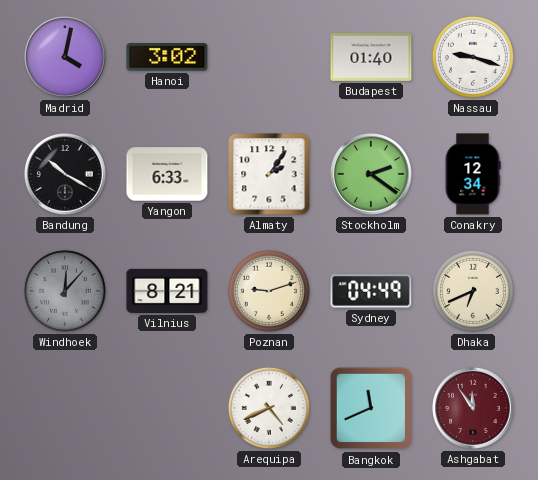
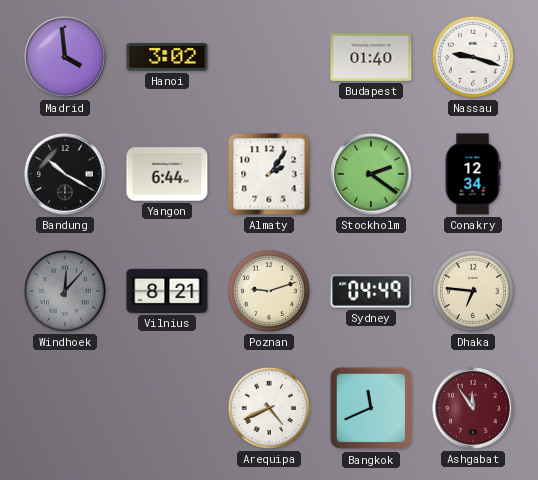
Madrid: 4:02 -> 3:59
Yangon: 6:33 -> 6:44
Dhaka: 6:41 -> 6:46
